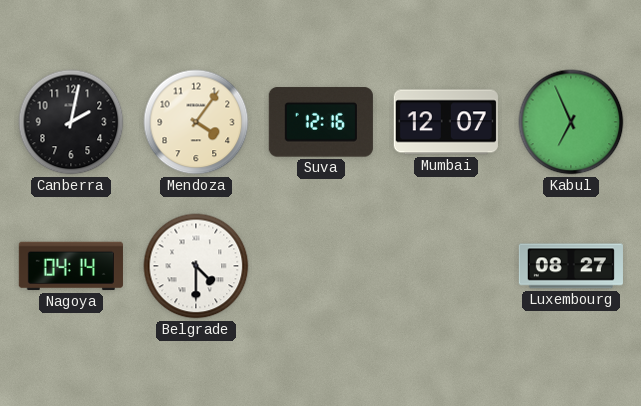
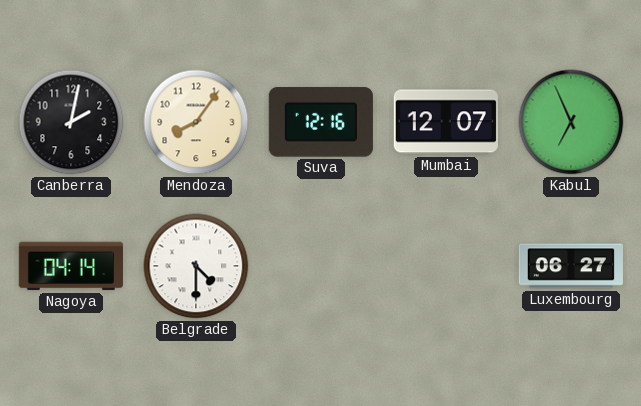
Mendoza: 4:06 -> 8:06
Luxembourg: 08:27 -> 06:27
